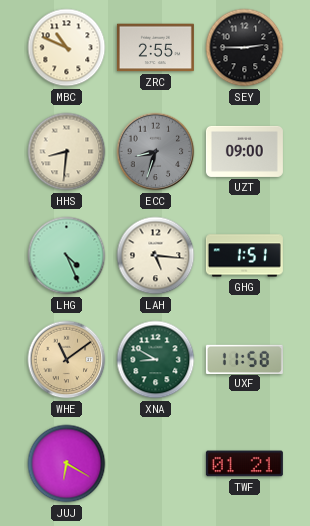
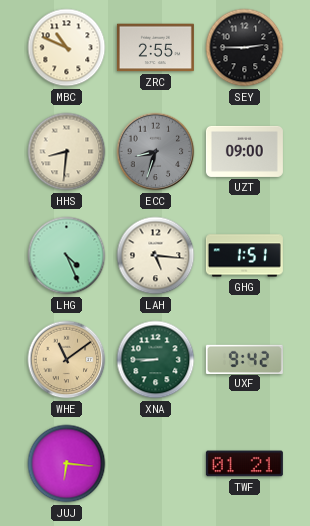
XNA: 8:50 -> 8:45
UXF: 11:58 -> 9:42
JUJ: 6:20 -> 6:16
